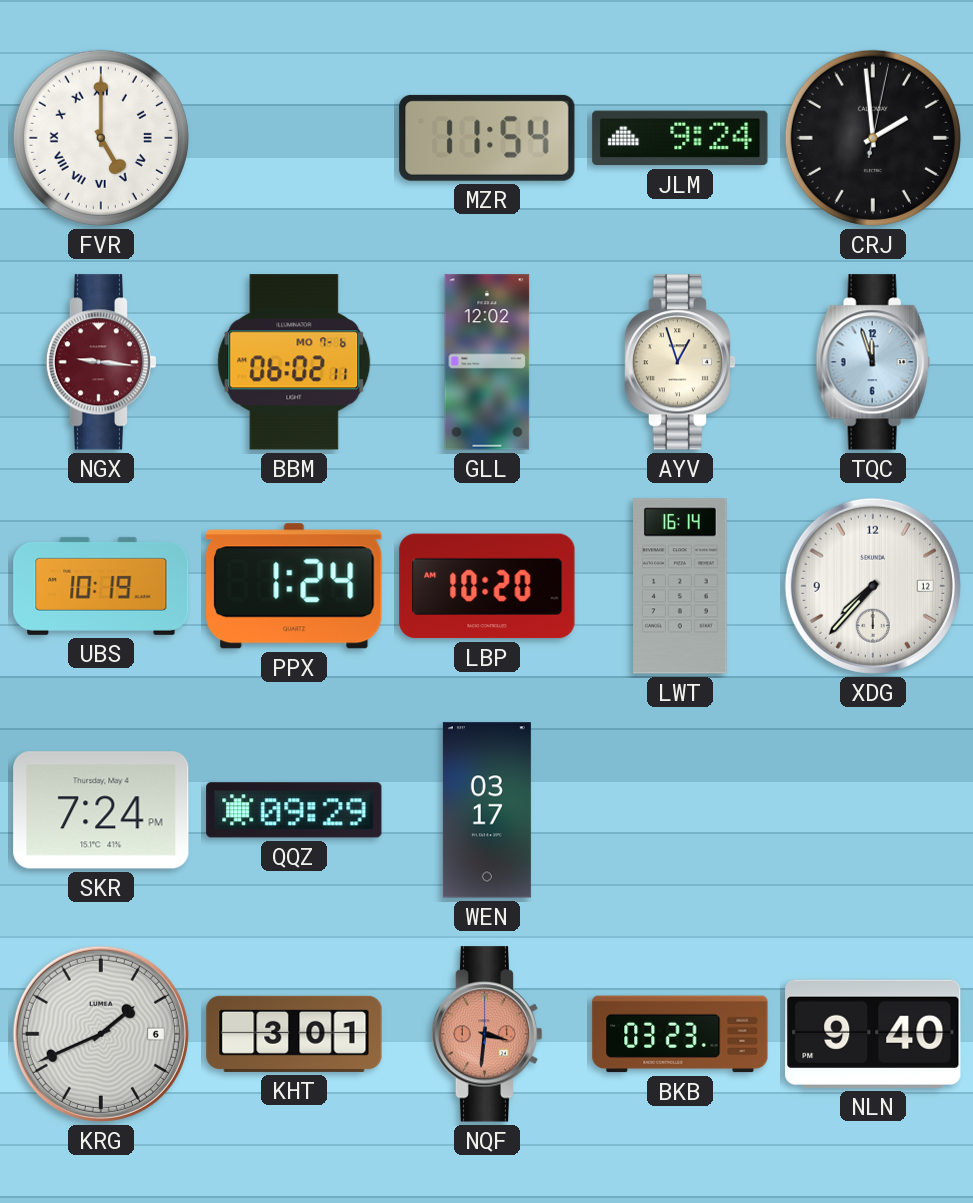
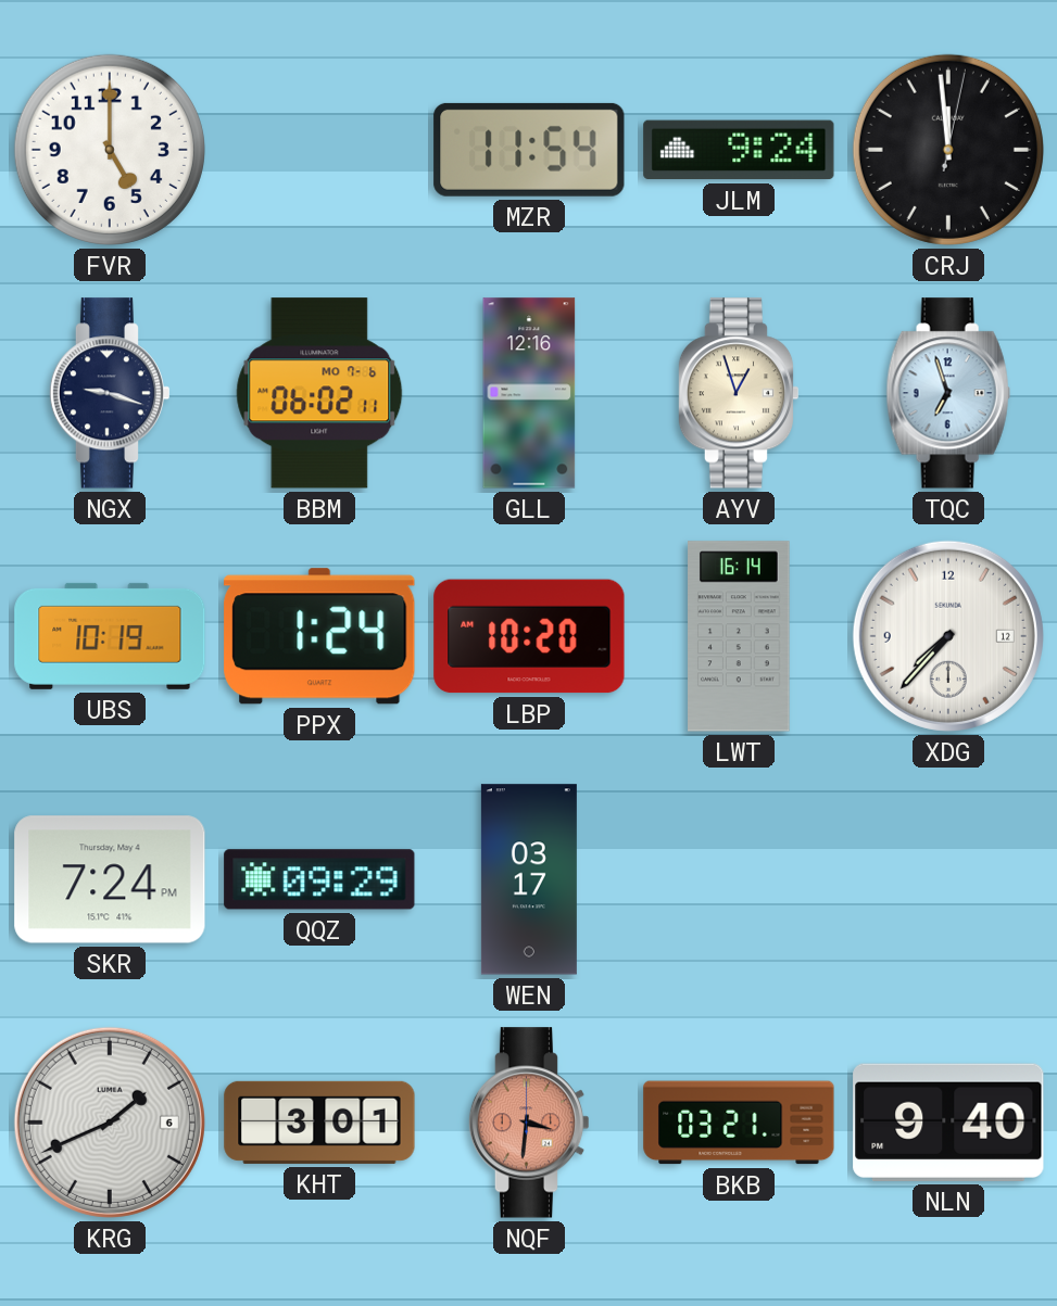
FVR numerals: Roman -> Arabic
CRJ: 1:59 -> 11:59
NGX: 9:16 -> 9:18
NGX dial: burgundy -> navy
GLL: 12:02 -> 12:16
TQC: 11:57 -> 6:57
BKB: 03:23 -> 03:21
